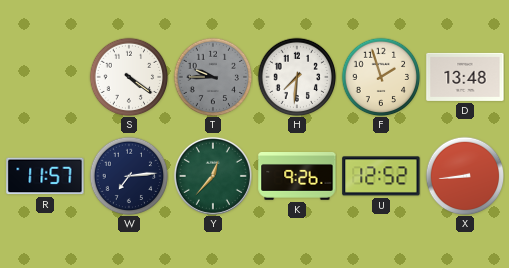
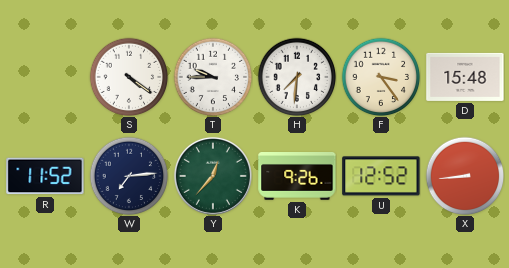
T dial: grey -> white
F: 1:57 -> 3:24
D: 13:48 -> 15:48
R: 11:57 -> 11:52
